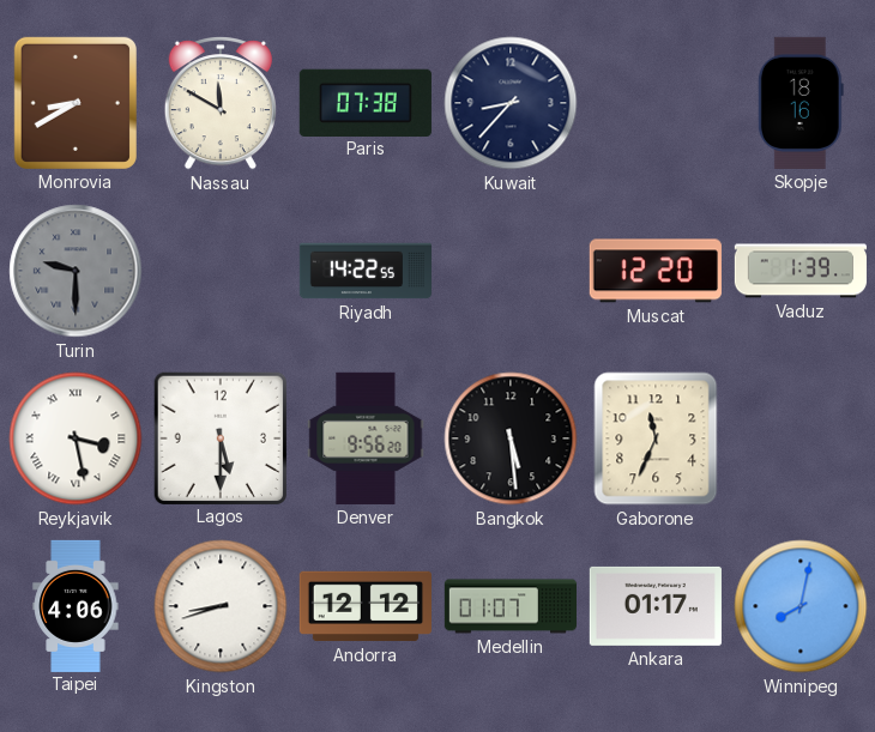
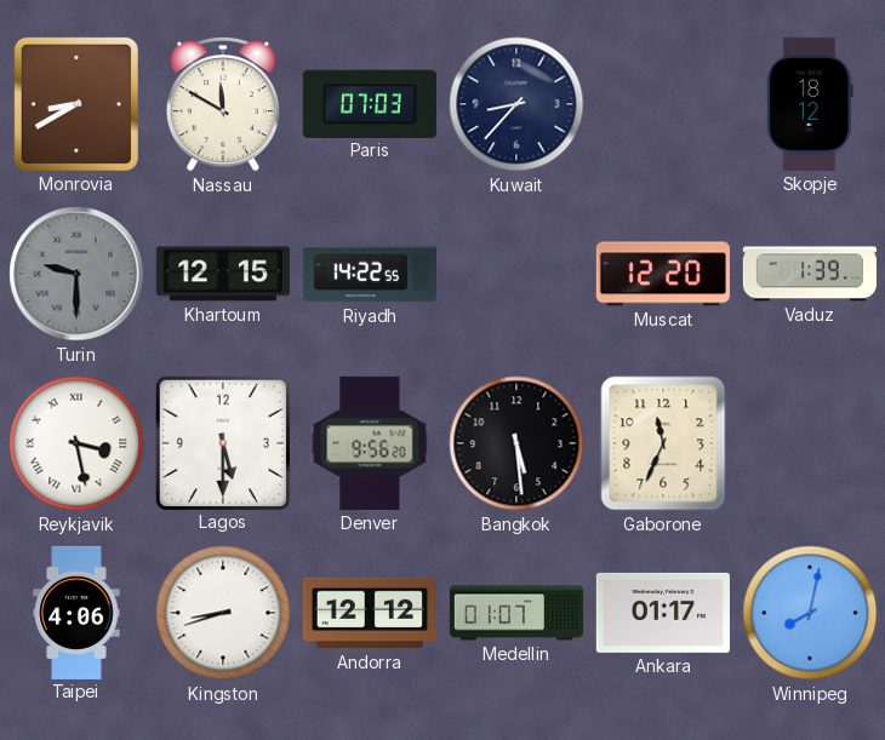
Paris: 07:38 -> 07:03
Skopje: 18:16 -> 18:12
Khartoum: none -> 12:15
